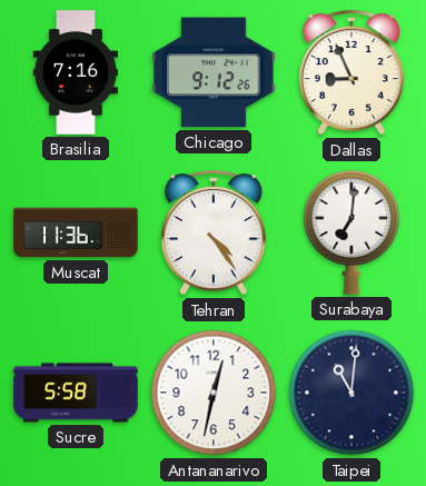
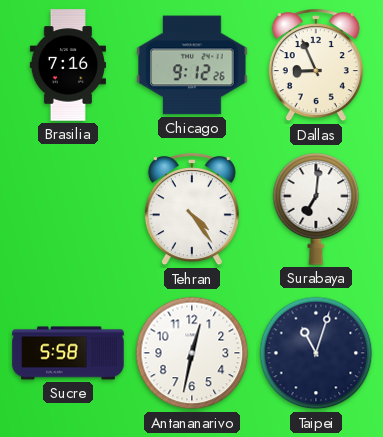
Muscat: 11:36 -> none
Taipei: 11:01 -> 11:03
